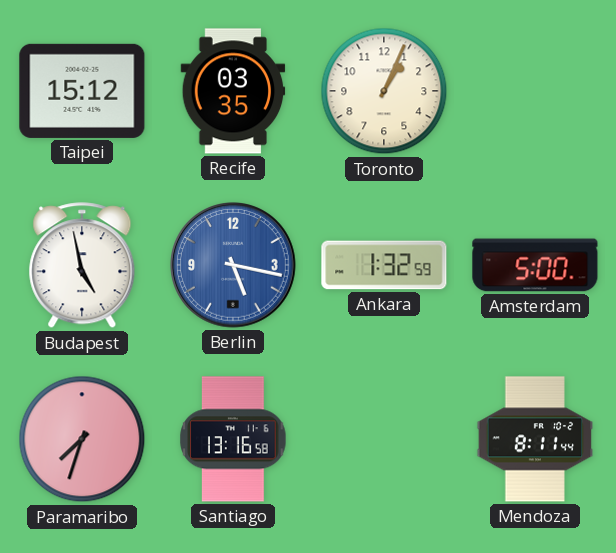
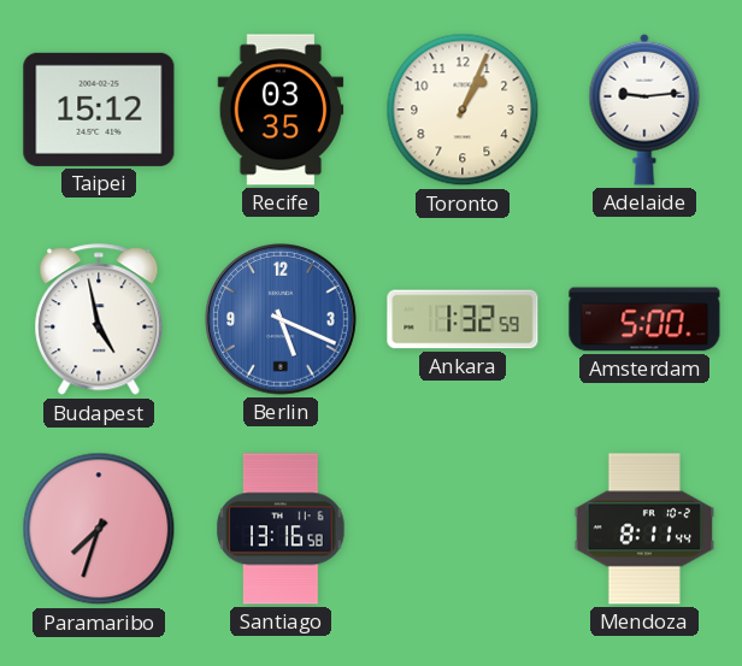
Adelaide: none -> 9:14
Berlin: 5:17 -> 5:19
